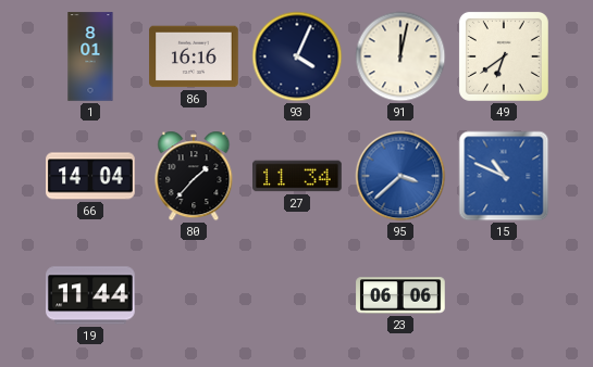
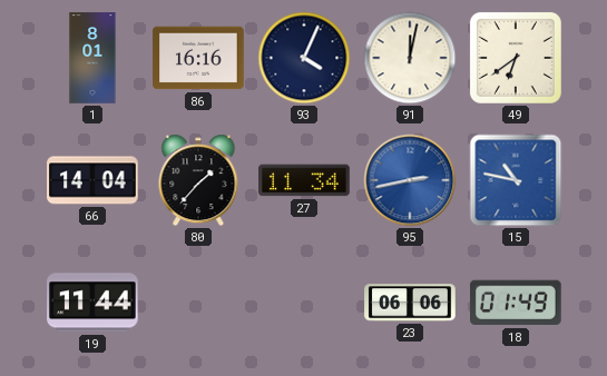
95: 3:38 -> 2:43
15: 10:49 -> 10:47
18: none -> 01:49
